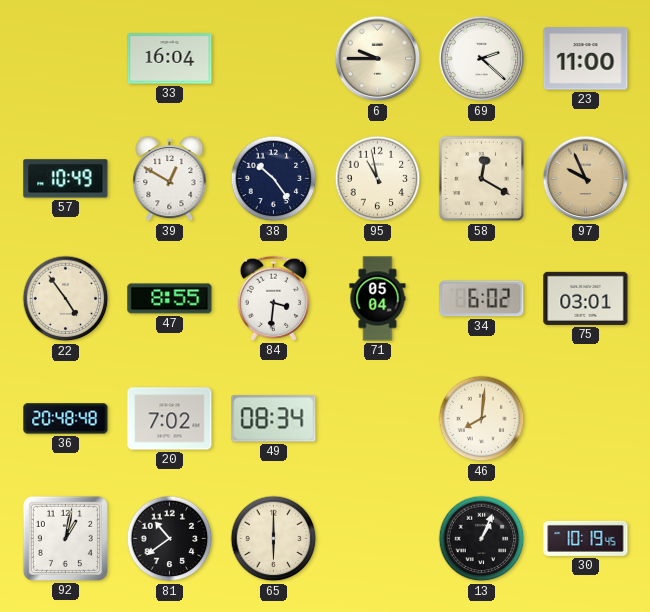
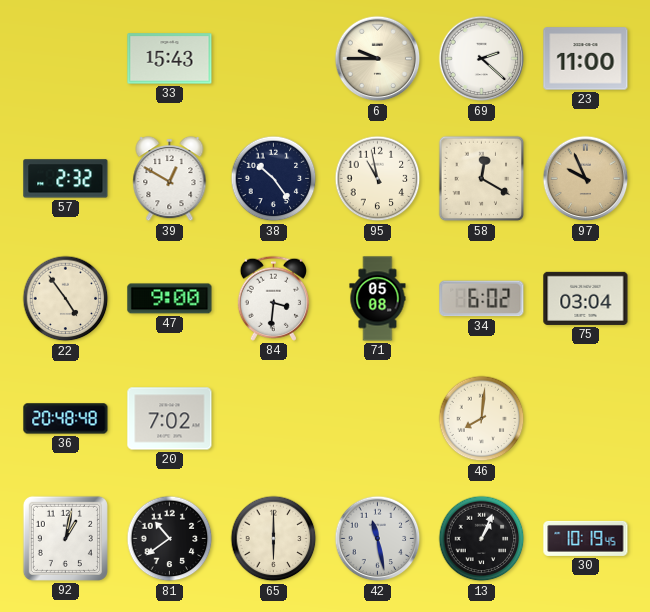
33: 16:04 -> 15:43
57: 10:49 -> 2:32
47: 8:55 -> 9:00
71: 05:04 -> 05:08
75: 03:01 -> 03:04
49: 08:34 -> none
42: none -> 11:28
